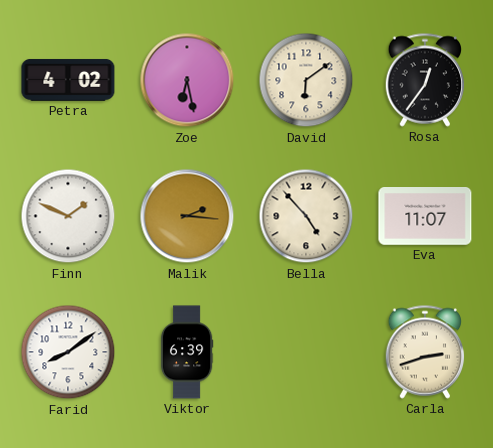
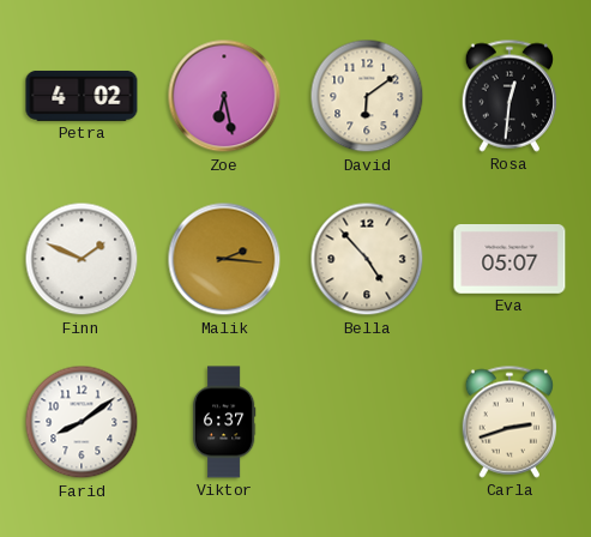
Rosa: 12:36 -> 12:31
Eva: 11:07 -> 05:07
Viktor: 6:39 -> 6:37
